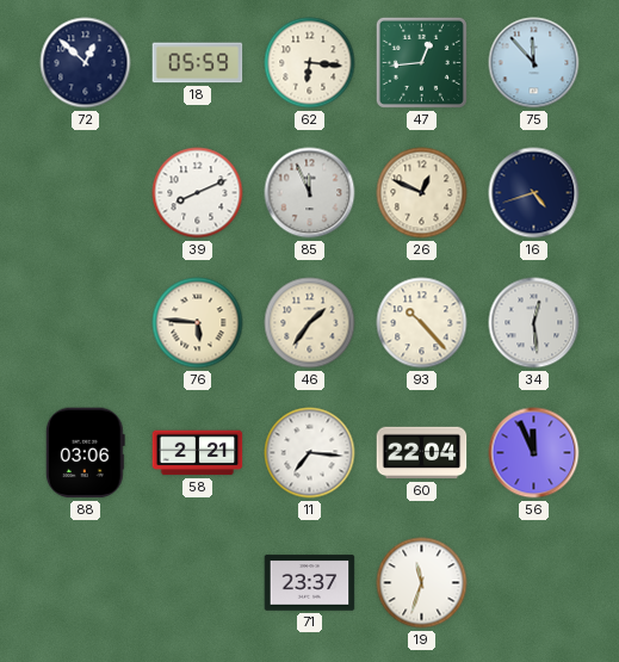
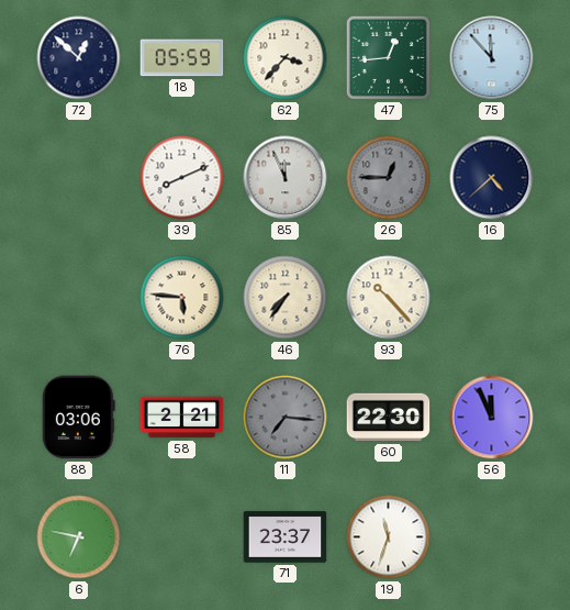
62: 6:16 -> 3:37
26: 12:49 -> 12:45
26 dial: cream -> grey
16: 4:42 -> 4:38
46: 1:36 -> 7:36
34: 12:29 -> none
11 dial: white -> grey
60: 22:04 -> 22:30
6: none -> 6:47
